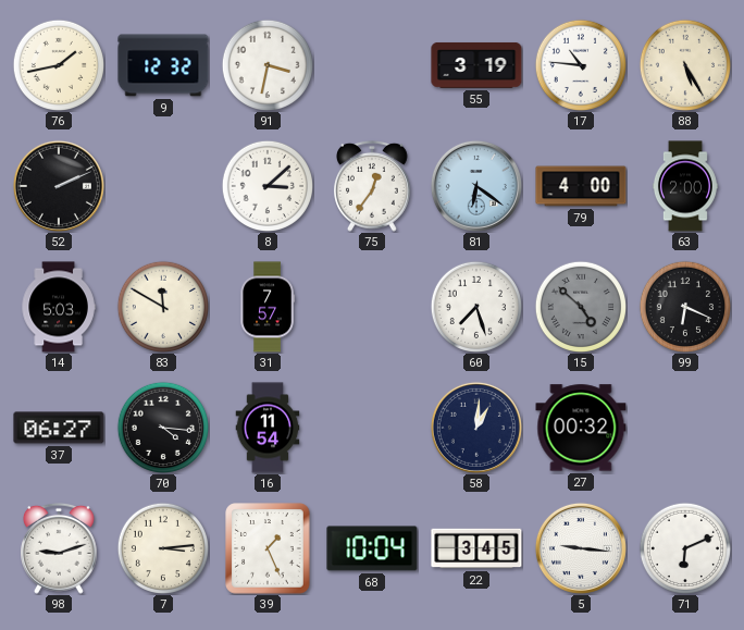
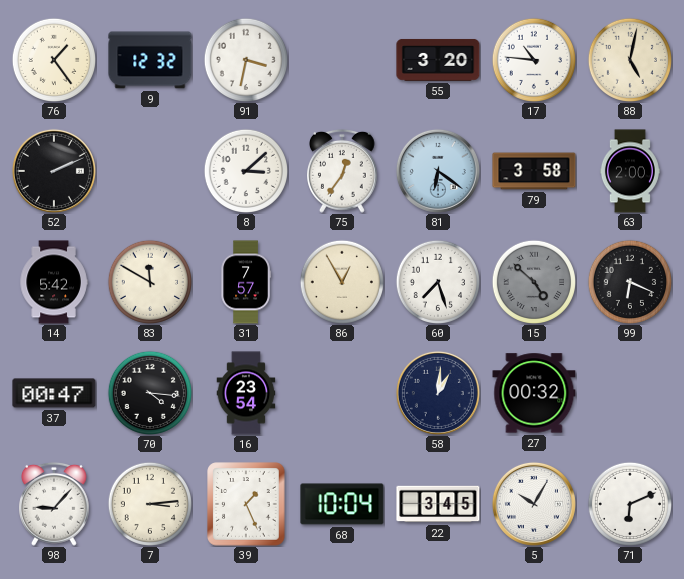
76: 1:43 -> 1:24
55: 3:19 -> 3:20
88: 5:25 -> 5:02
79: 4:00 -> 3:58
14: 5:03 -> 5:42
86: none -> 12:55
37: 06:27 -> 00:47
16: 11:54 -> 23:54
98: 9:12 -> 9:07
5: 9:16 -> 10:05
